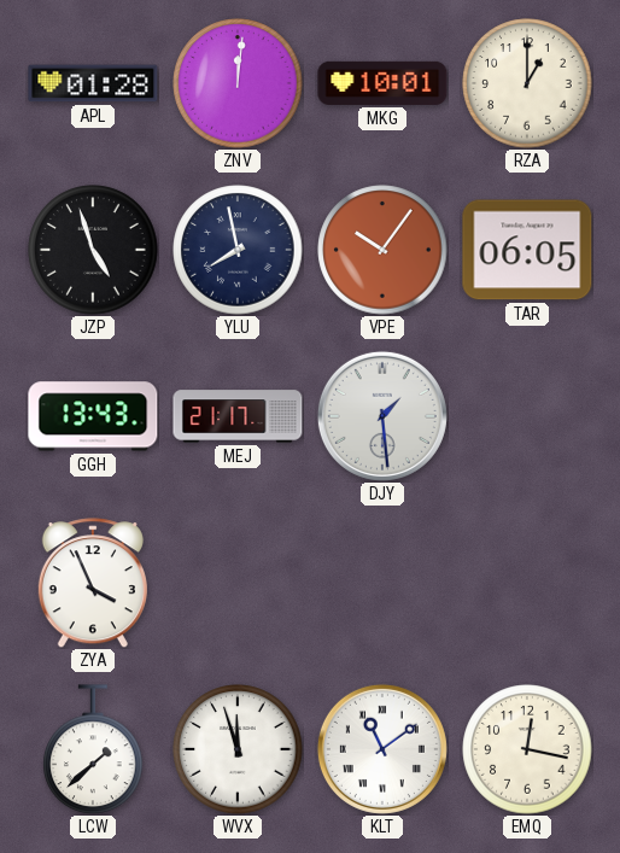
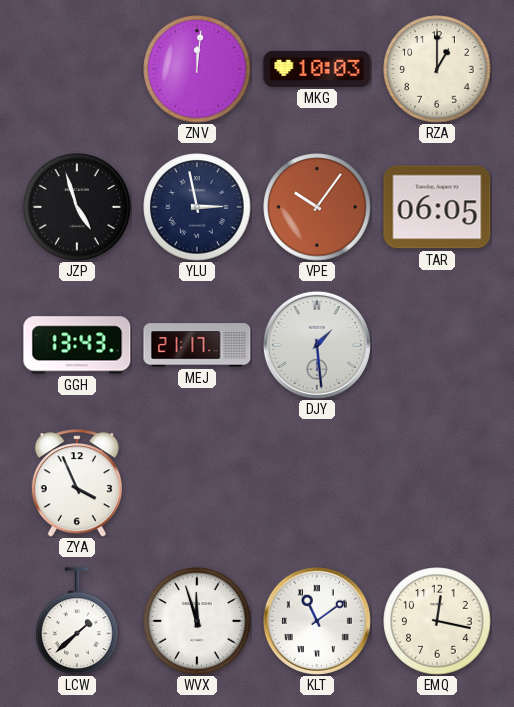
APL: 01:28 -> none
MKG: 10:01 -> 10:03
YLU: 7:58 -> 2:58
